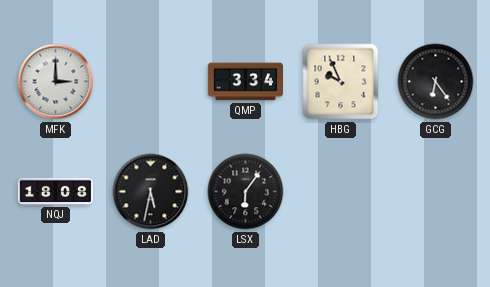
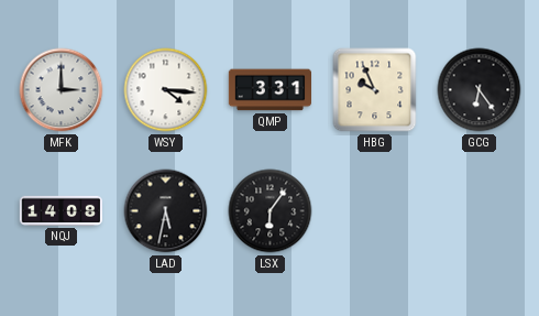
WSY: none -> 4:16
QMP: 3:34 -> 3:31
NQJ: 18:08 -> 14:08
